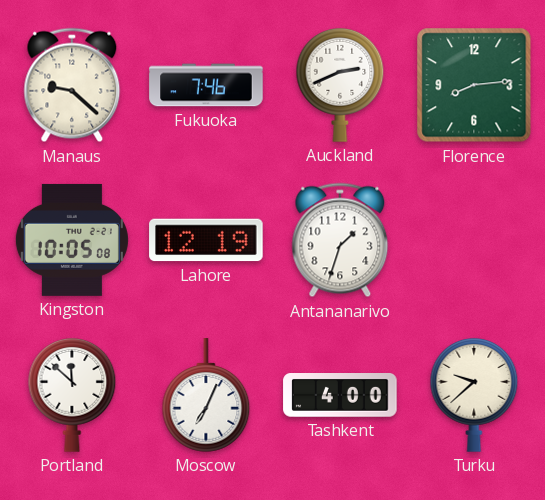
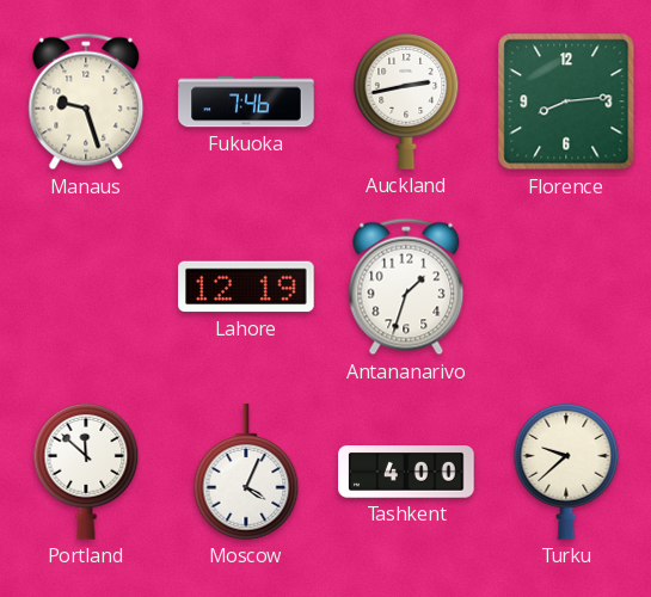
Manaus: 9:22 -> 9:27
Auckland: 2:41 -> 2:43
Kingston: 10:05 -> none
Moscow: 7:04 -> 4:04
